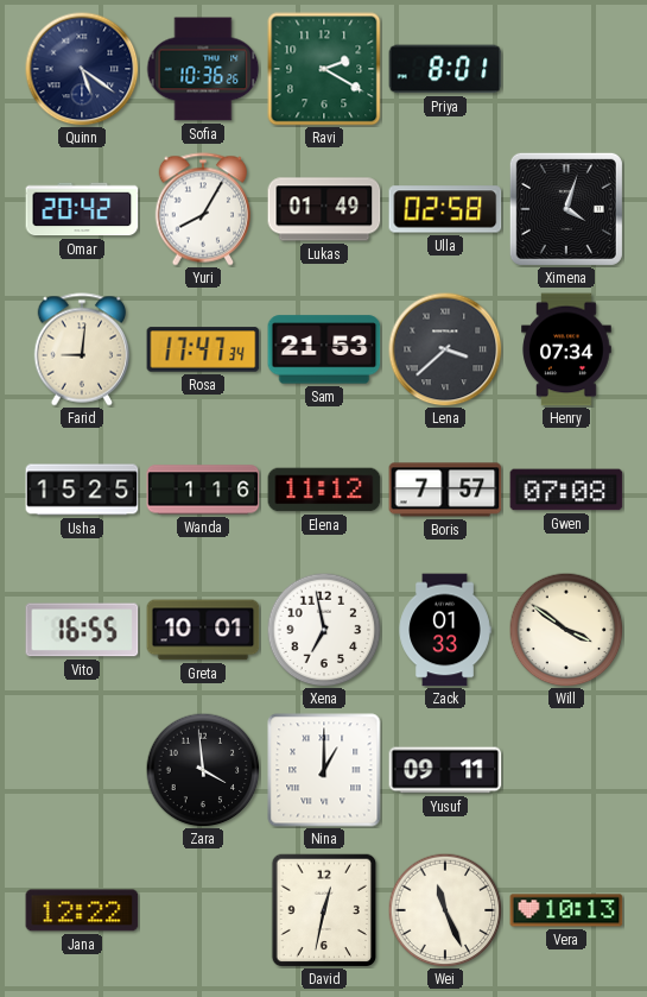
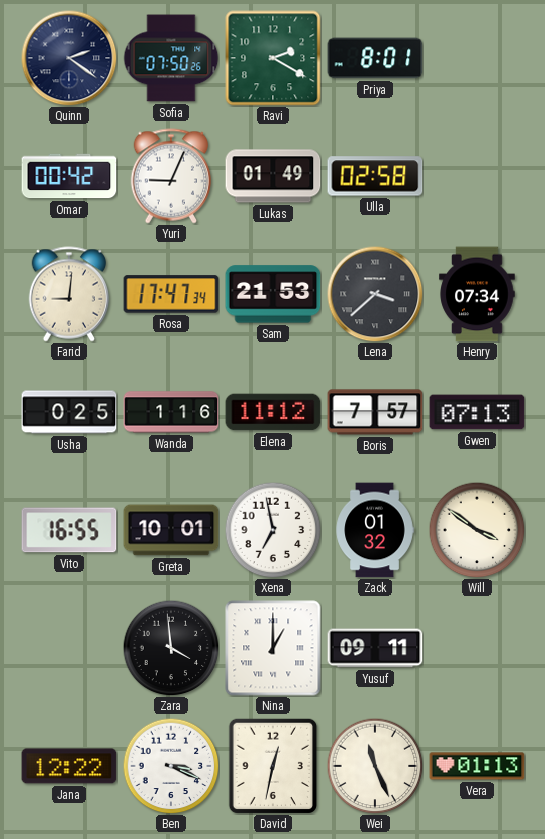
Quinn: 5:21 -> 2:21
Sofia: 10:36 -> 07:50
Omar: 20:42 -> 00:42
Yuri: 8:05 -> 9:04
Ximena: 4:03 -> none
Usha: 15:25 -> 0:25
Gwen: 07:08 -> 07:13
Zack: 01:33 -> 01:32
Ben: none -> 3:19
Vera: 10:13 -> 01:13
